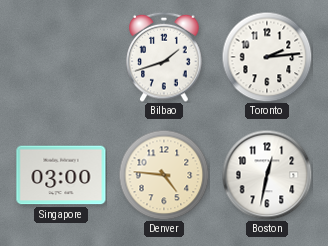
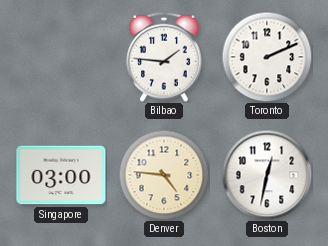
Bilbao: 1:42 -> 1:46
Toronto: 2:14 -> 2:11
